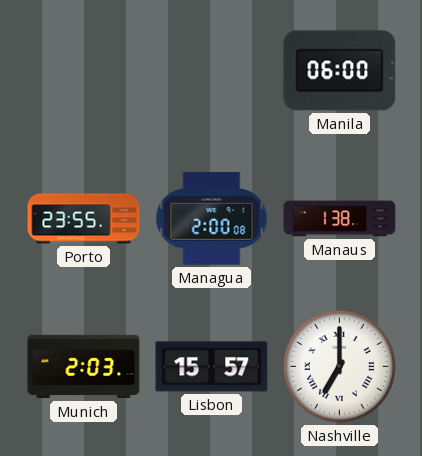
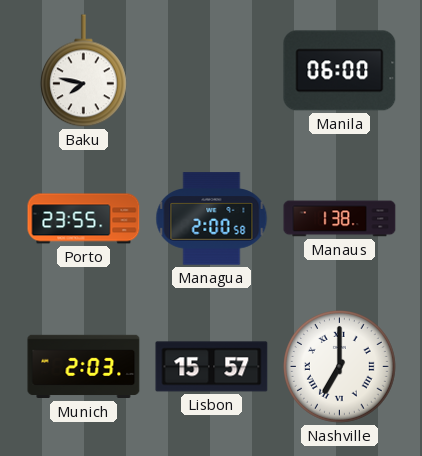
Baku: none -> 7:47
Managua: 2:00:08 -> 2:00:58
